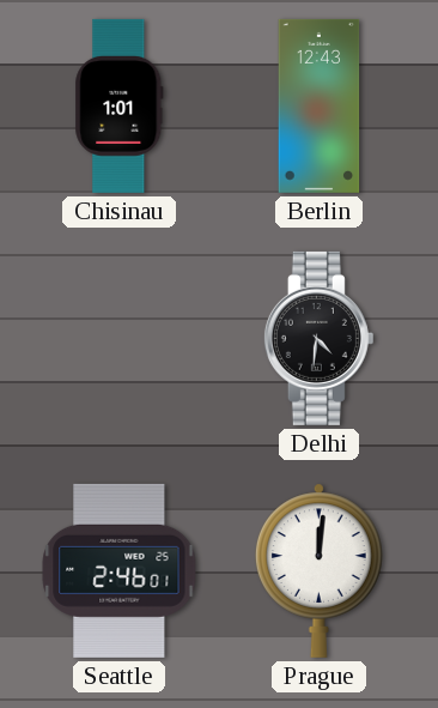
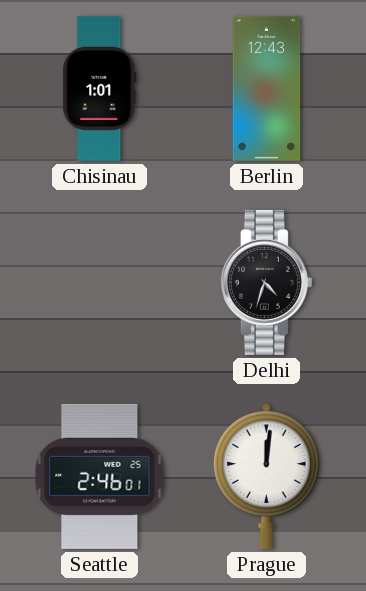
Delhi: 4:31 -> 4:33
